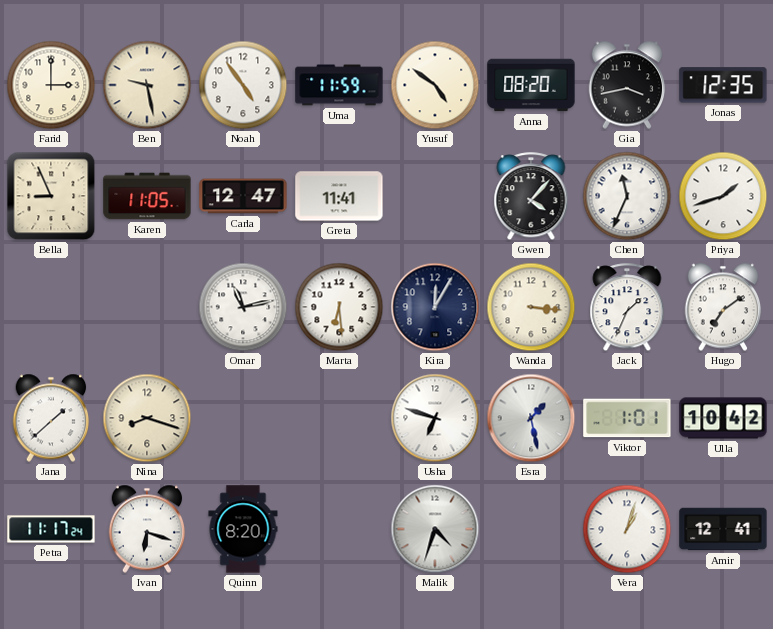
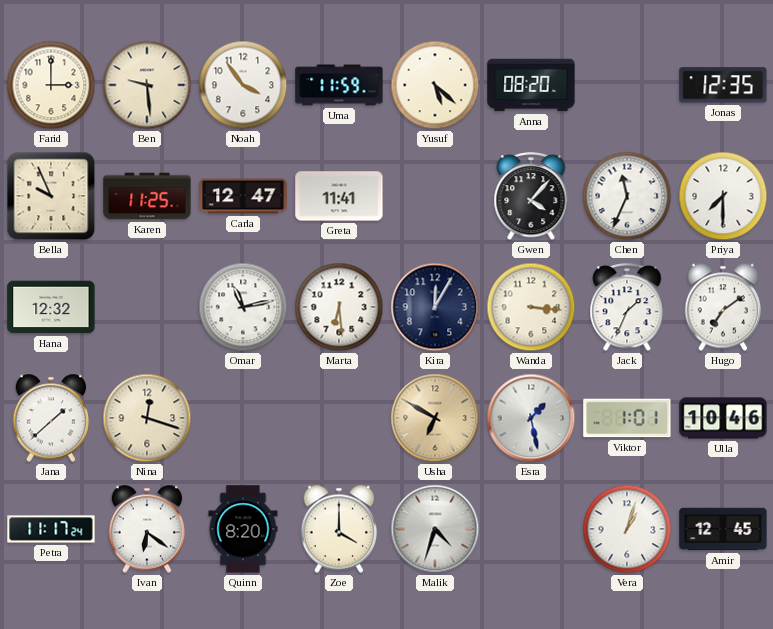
Ben: 9:28 -> 9:29
Noah: 4:54 -> 3:54
Yusuf: 4:51 -> 5:22
Gia: 3:43 -> none
Bella: 8:56 -> 9:56
Karen: 11:05 -> 11:25
Priya: 1:42 -> 7:30
Hana: none -> 12:32
Nina: 8:18 -> 12:18
Usha: 6:48 -> 6:50
Usha dial: white -> champagne
Ulla: 10:42 -> 10:46
Ivan: 6:18 -> 6:21
Zoe: none -> 4:00
Amir: 12:41 -> 12:45
